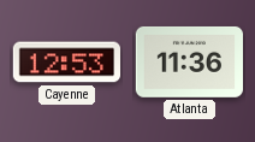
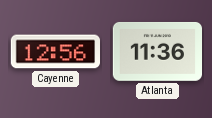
Cayenne: 12:53 -> 12:56
